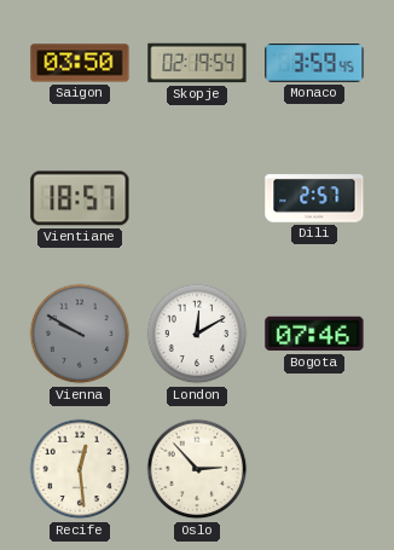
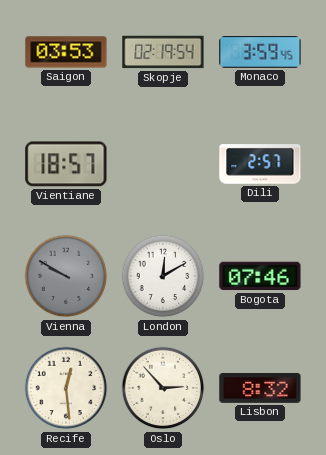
Saigon: 03:50 -> 03:53
Lisbon: none -> 8:32
